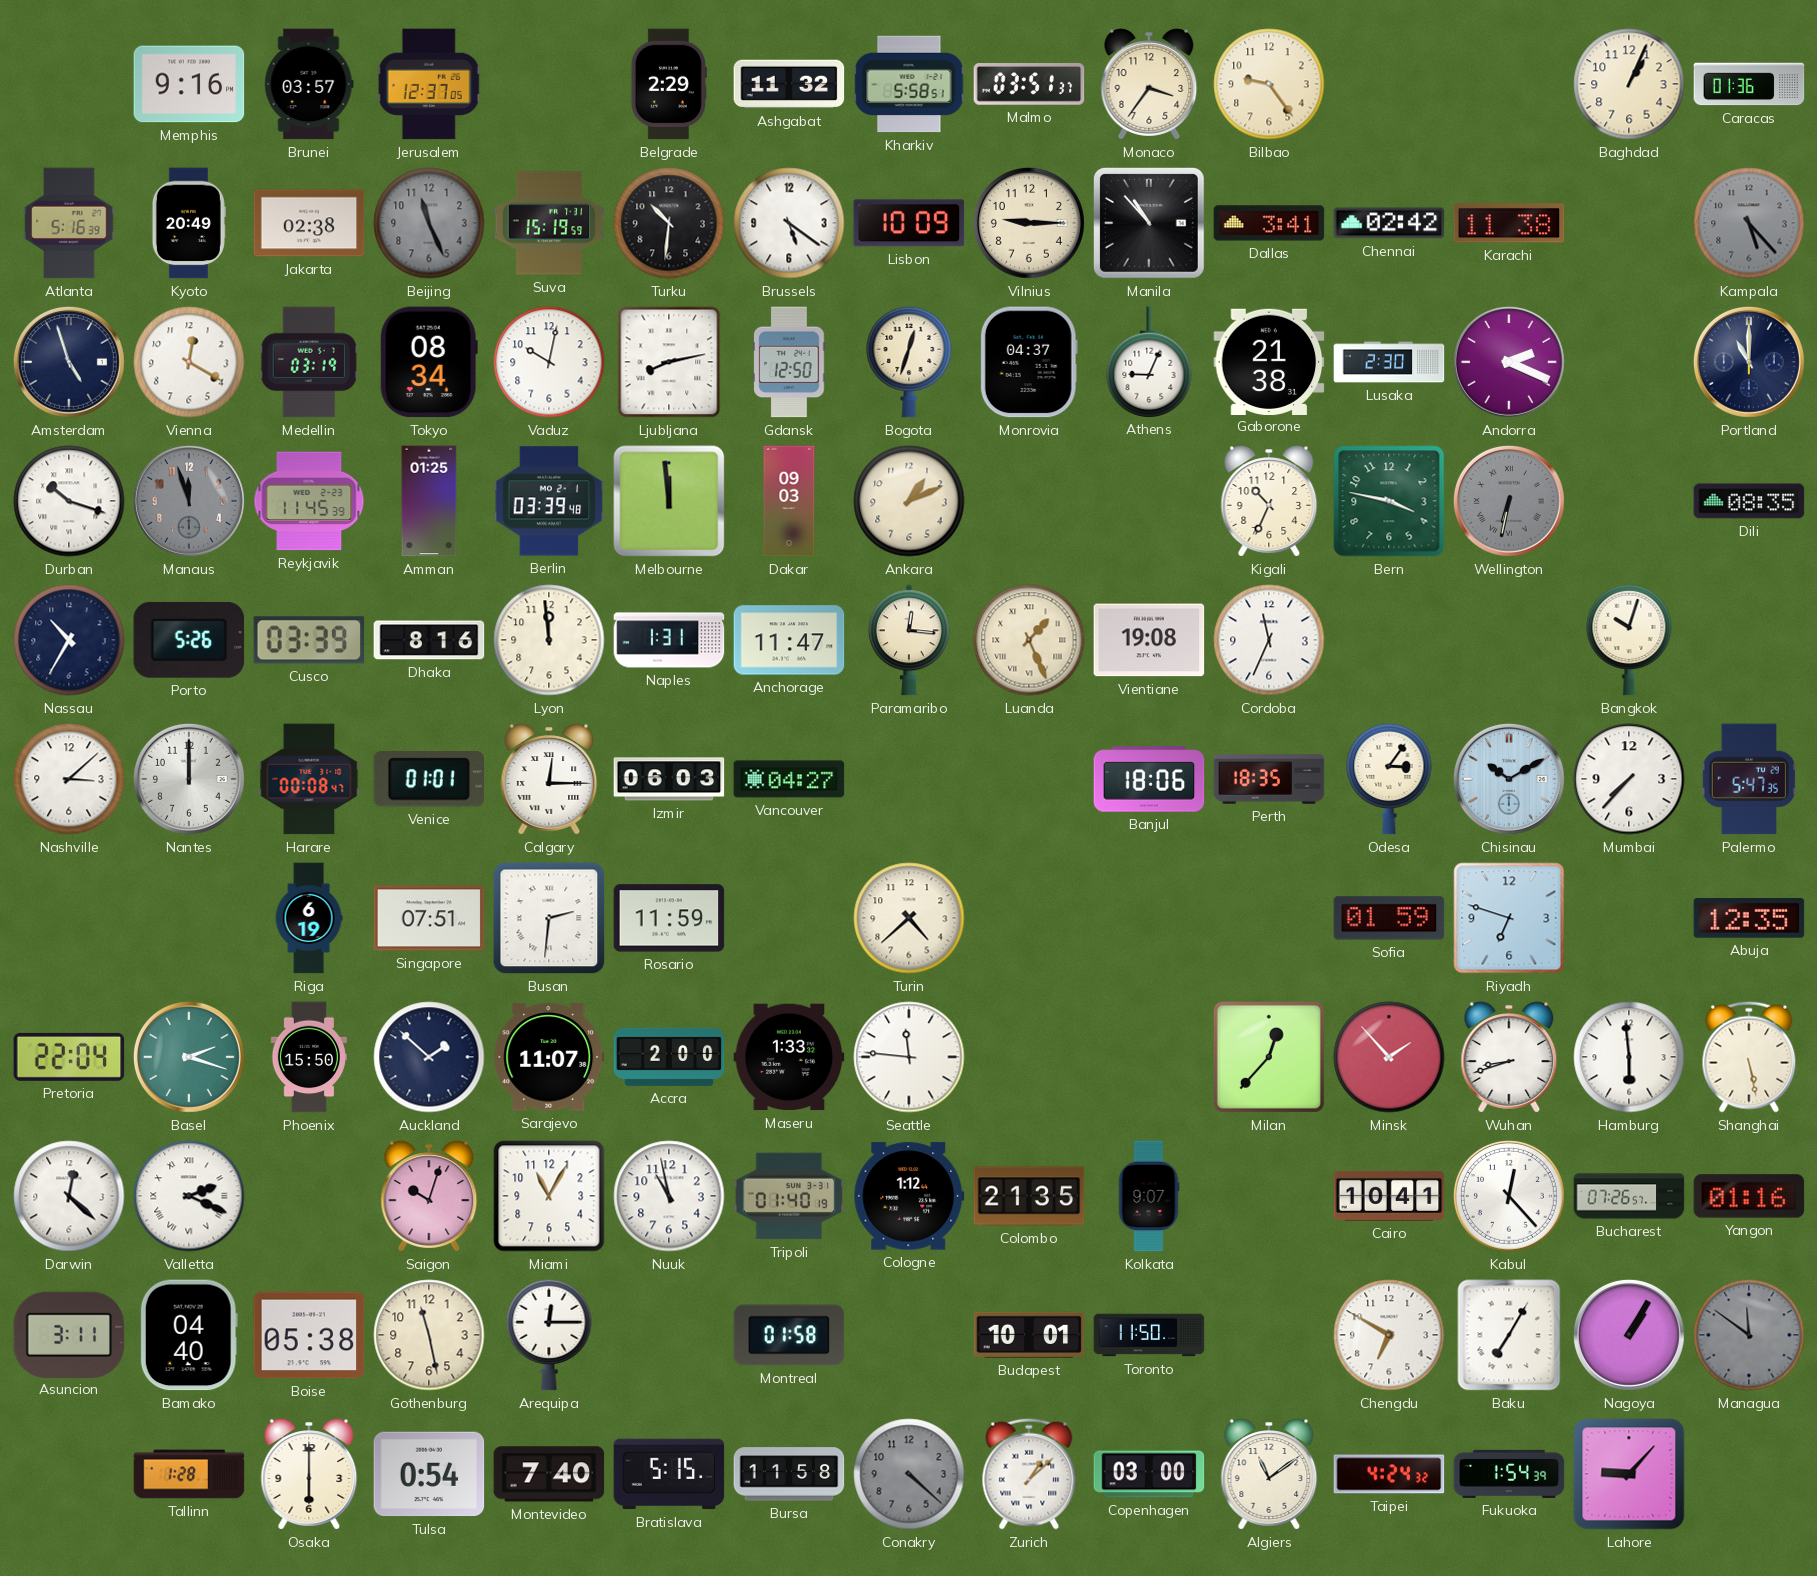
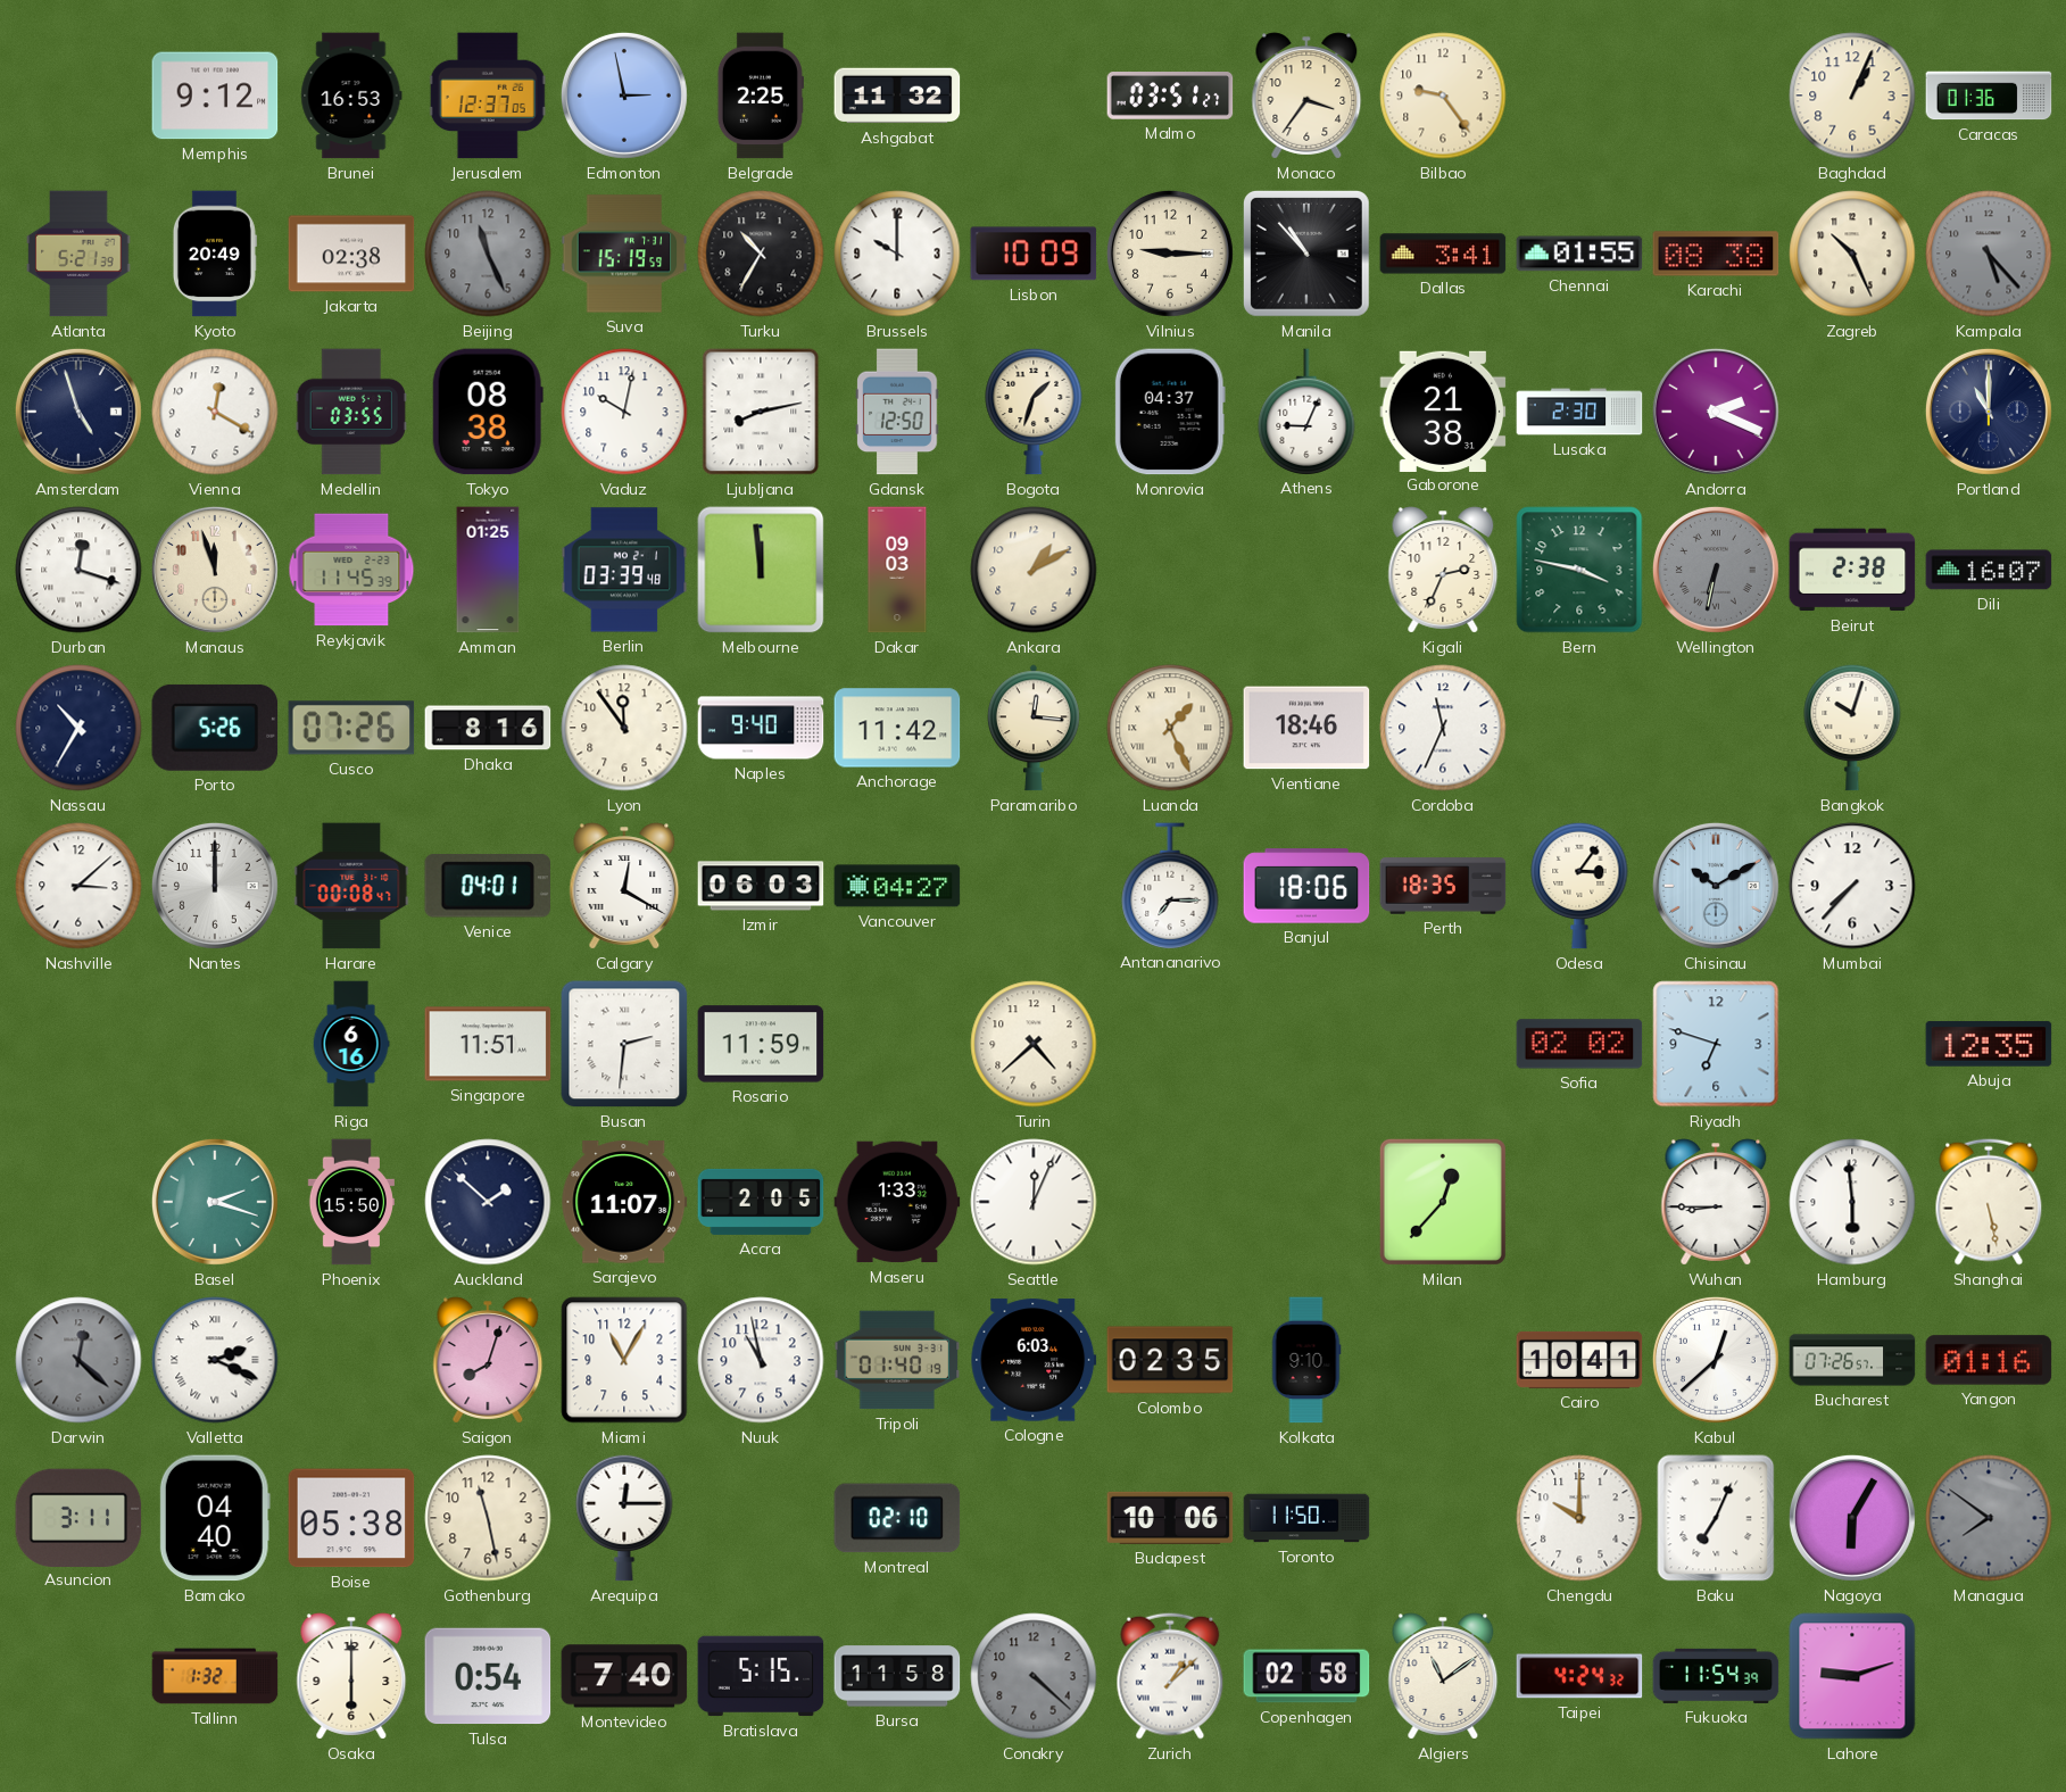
Memphis: 9:16 -> 9:12
Brunei: 03:57 -> 16:53
Edmonton: none -> 2:58
Belgrade: 2:29 -> 2:25
Kharkiv: 5:58 -> none
Malmo: 03:51:37 -> 03:51:27
Atlanta: 5:16 -> 5:21
Turku: 10:31 -> 10:35
Brussels: 5:21 -> 10:00
Chennai: 02:42 -> 01:55
Karachi: 11:38 -> 08:38
Zagreb: none -> 10:26
Medellin: 03:19 -> 03:55
Tokyo: 08:34 -> 08:38
Bogota: 12:33 -> 1:33
Durban: 10:18 -> 12:18
Manaus dial: grey -> cream
Ankara: 1:11 -> 1:10
Kigali: 10:34 -> 2:34
Beirut: none -> 2:38
Dili: 08:35 -> 16:07
Cusco: 03:39 -> 07:26
Lyon: 11:59 -> 11:54
Naples: 1:31 -> 9:40
Anchorage: 11:47 -> 11:42
Vientiane: 19:08 -> 18:46
Venice: 01:01 -> 04:01
Calgary: 12:15 -> 12:20
Antananarivo: none -> 7:15
Palermo: 5:47 -> none
Riga: 6:19 -> 6:16
Singapore: 07:51 -> 11:51
Sofia: 01:59 -> 02:02
Pretoria: 22:04 -> none
Accra: 2:00 -> 2:05
Seattle: 11:46 -> 12:04
Minsk: 1:53 -> none
Wuhan: 8:42 -> 8:45
Darwin dial: white -> grey
Saigon: 10:03 -> 8:03
Cologne: 1:12 -> 6:03
Colombo: 21:35 -> 02:35
Kolkata: 9:07 -> 9:10
Kabul: 12:23 -> 12:38
Montreal: 01:58 -> 02:10
Budapest: 10:01 -> 10:06
Chengdu: 6:50 -> 10:00
Baku: 7:05 -> 7:04
Nagoya: 1:05 -> 6:05
Managua: 11:51 -> 7:51
Tallinn: 1:28 -> 1:32
Copenhagen: 03:00 -> 02:58
Fukuoka: 1:54 -> 11:54
Lahore: 9:07 -> 9:12
